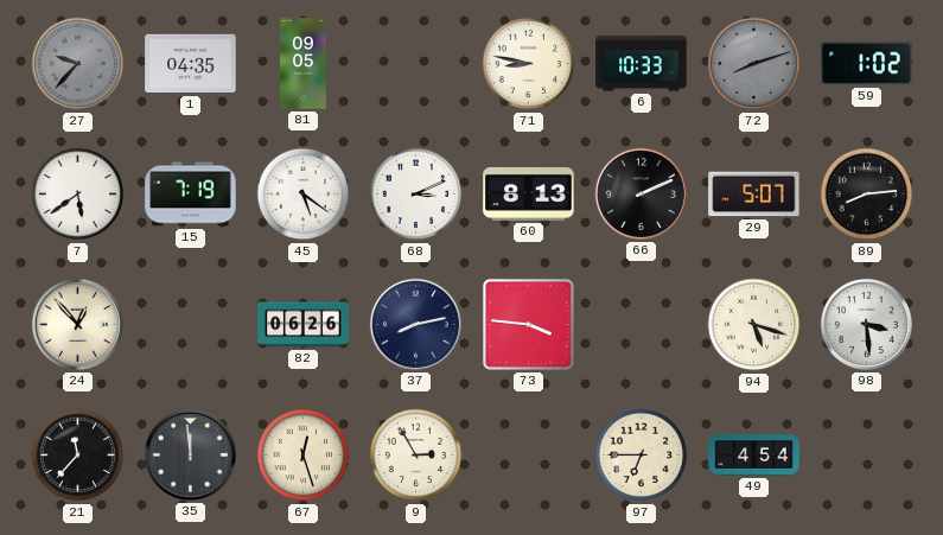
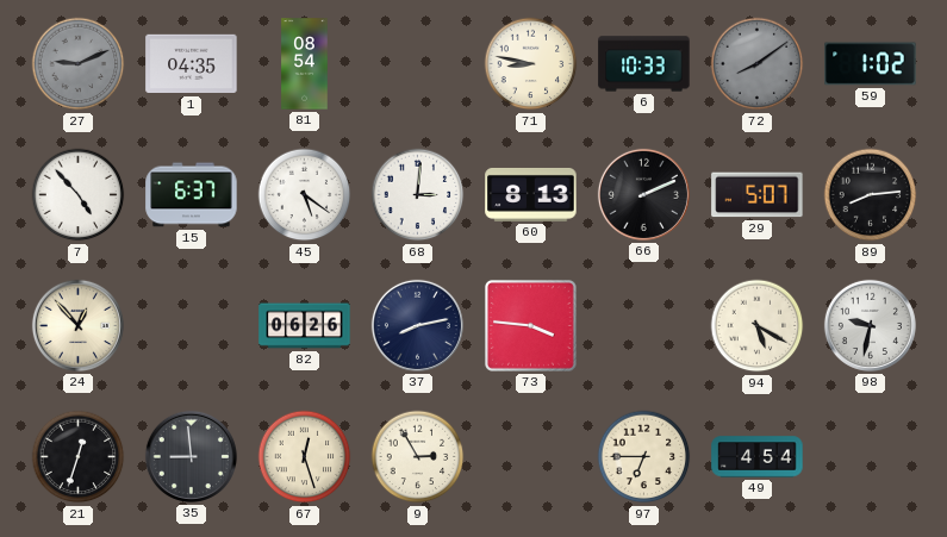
27: 9:37 -> 9:11
81: 09:05 -> 08:54
72: 8:12 -> 8:09
7: 5:39 -> 4:53
15: 7:19 -> 6:37
68: 3:11 -> 3:01
94: 5:18 -> 5:20
98: 3:29 -> 9:32
21: 11:37 -> 12:33
35: 11:59 -> 8:59
